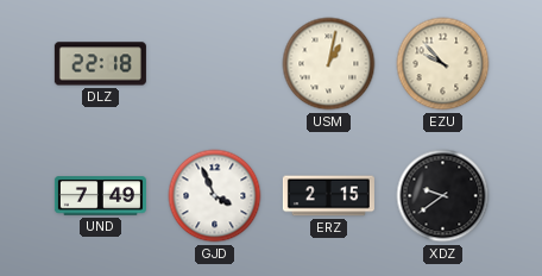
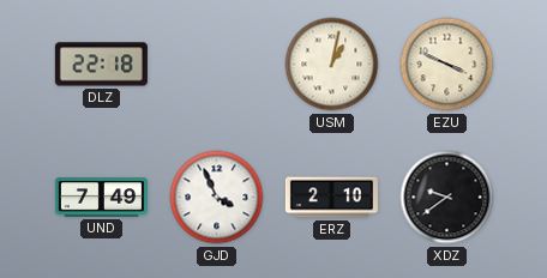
EZU: 9:53 -> 3:49
ERZ: 2:15 -> 2:10
